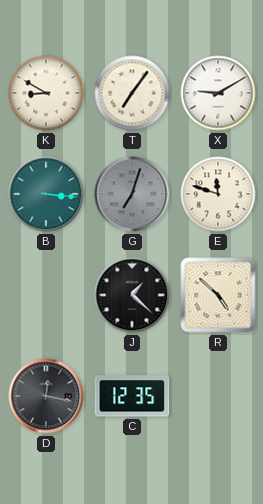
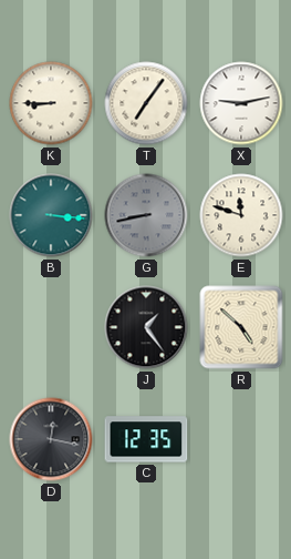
K: 8:50 -> 8:45
X: 9:10 -> 9:13
G: 7:03 -> 8:43
J: 1:22 -> 1:24
